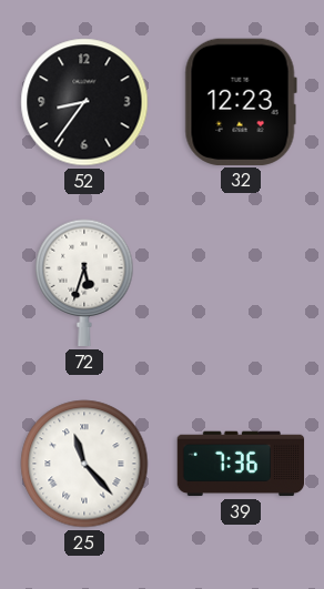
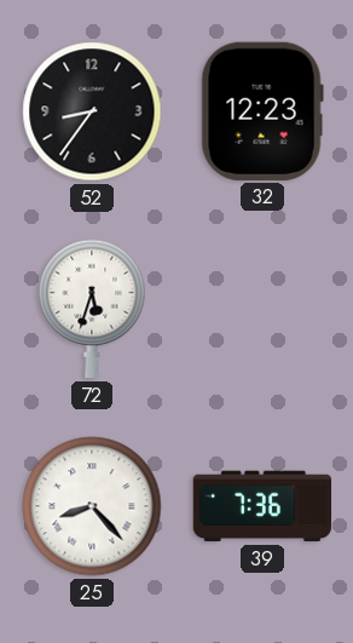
25: 11:23 -> 8:23
